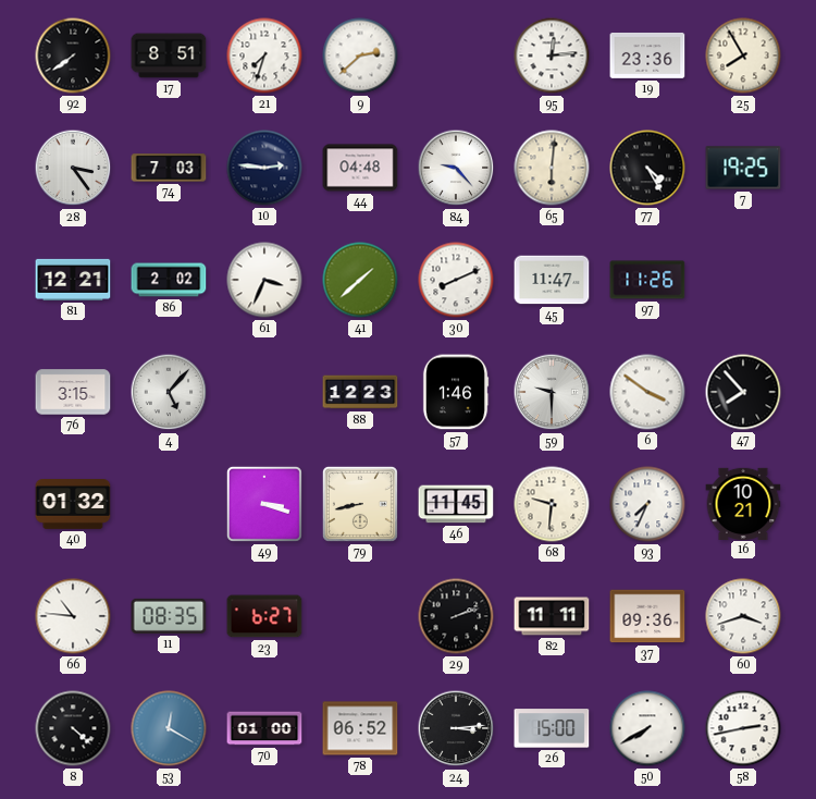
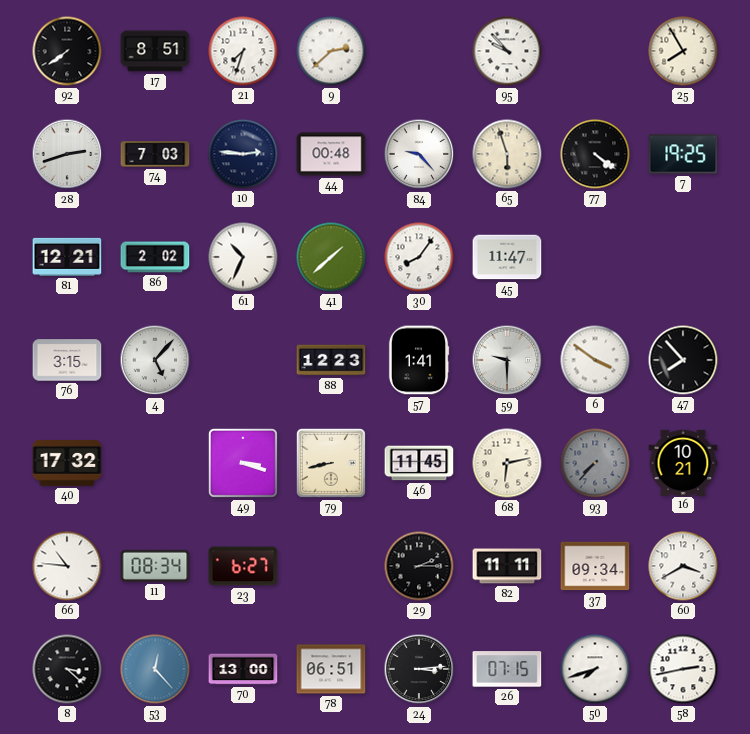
95: 12:14 -> 9:53
19: 23:36 -> none
28: 3:24 -> 2:42
44: 04:48 -> 00:48
65: 6:01 -> 5:57
77: 4:25 -> 4:21
61: 3:34 -> 10:34
30: 8:11 -> 8:06
97: 11:26 -> none
57: 1:46 -> 1:41
40: 01:32 -> 17:32
68: 9:31 -> 6:13
93: 7:34 -> 7:37
93 dial: white -> grey
11: 08:35 -> 08:34
29: 2:12 -> 2:15
37: 09:36 -> 09:34
60: 3:42 -> 3:40
8: 4:22 -> 3:22
53: 12:20 -> 12:23
70: 01:00 -> 13:00
78: 06:52 -> 06:51
26: 15:00 -> 07:15
50: 7:40 -> 7:42
